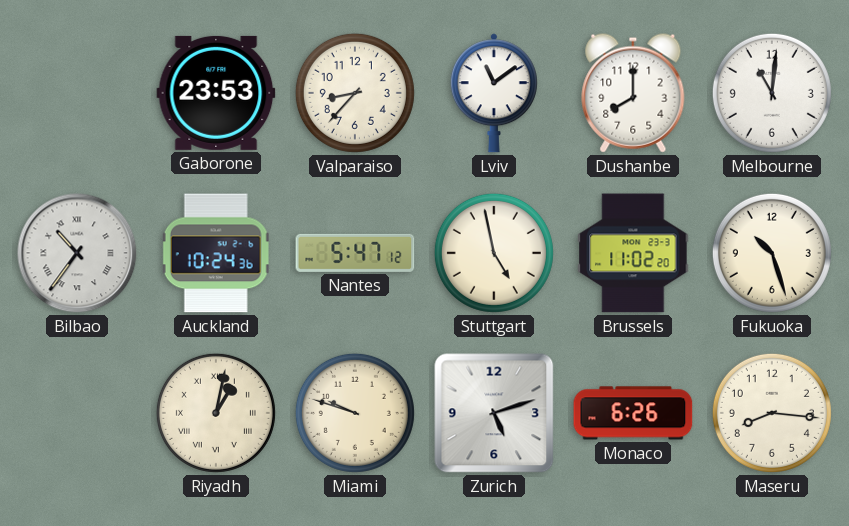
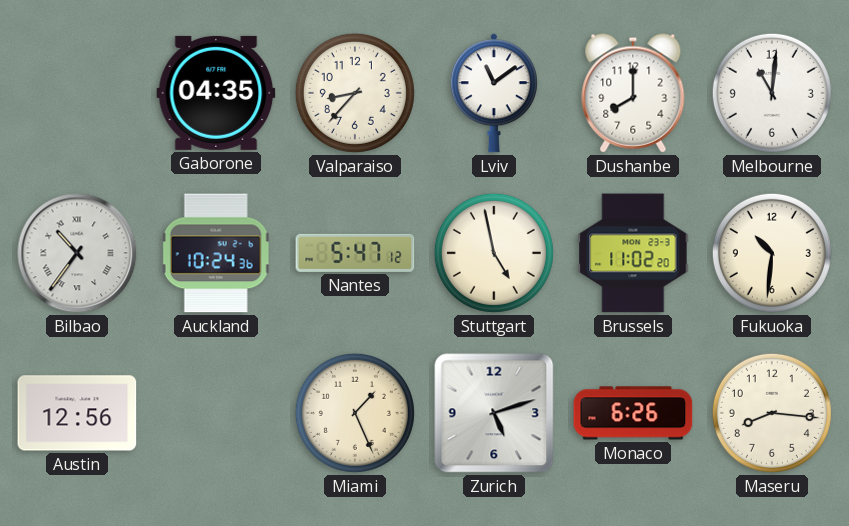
Gaborone: 23:53 -> 04:35
Fukuoka: 10:27 -> 10:31
Austin: none -> 12:56
Riyadh: 1:02 -> none
Miami: 9:48 -> 1:26
